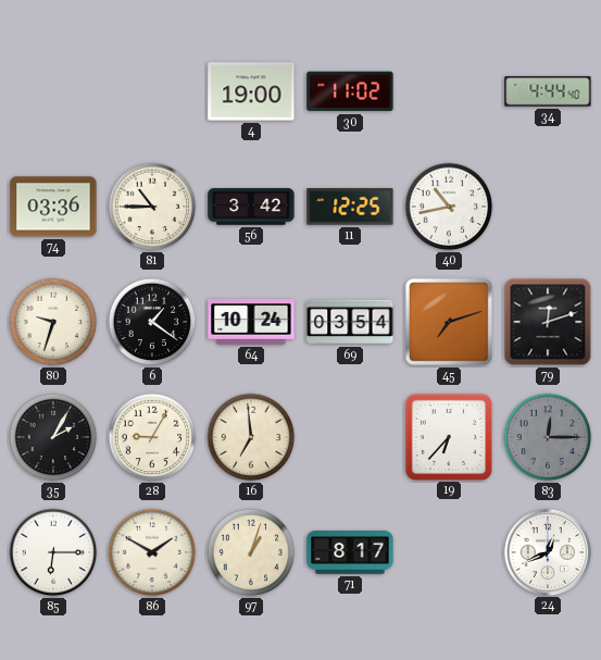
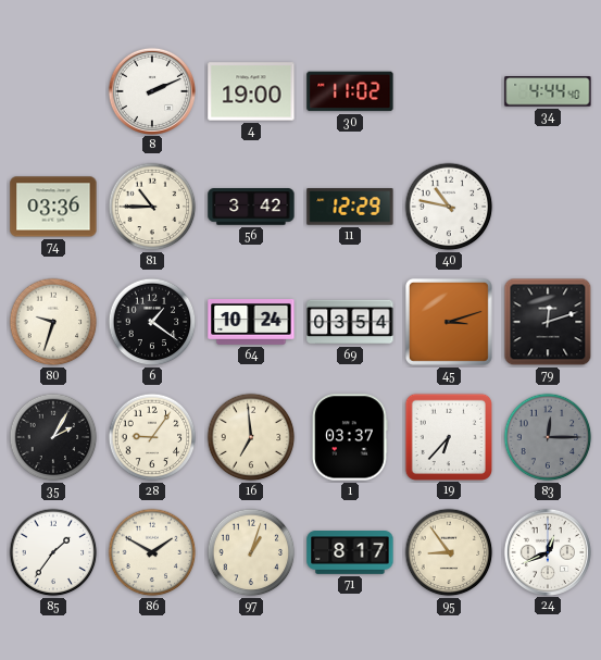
8: none -> 2:11
11: 12:25 -> 12:29
40: 10:43 -> 10:47
45: 7:12 -> 3:12
28: 9:05 -> 9:06
1: none -> 03:37
85: 6:15 -> 1:36
95: none -> 8:54
